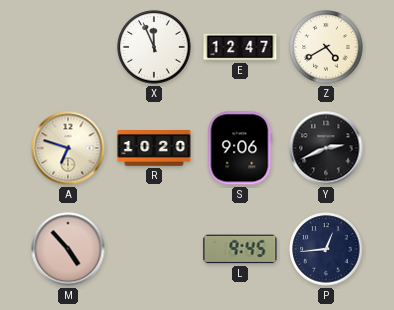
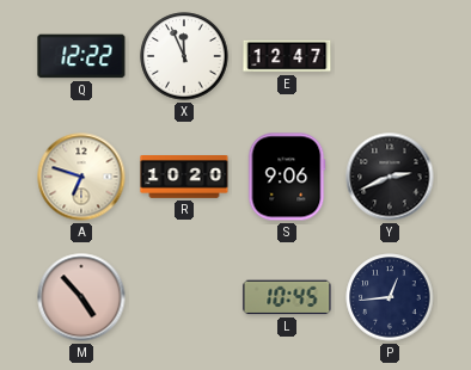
Q: none -> 12:22
Z: 4:40 -> none
L: 9:45 -> 10:45
